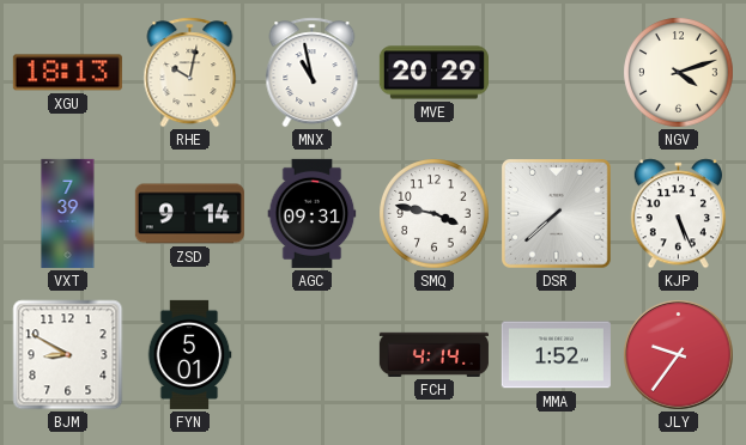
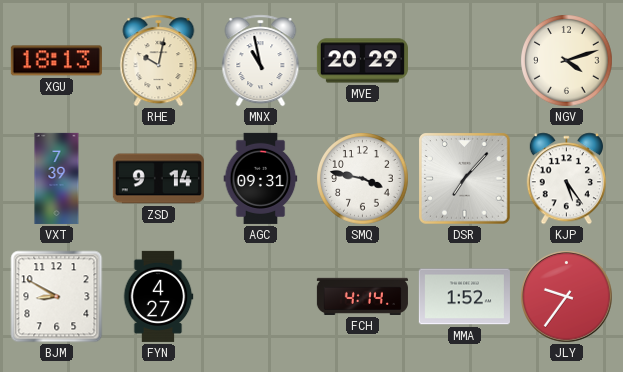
DSR: 7:38 -> 7:07
KJP: 5:26 -> 5:24
FYN: 5:01 -> 4:27
